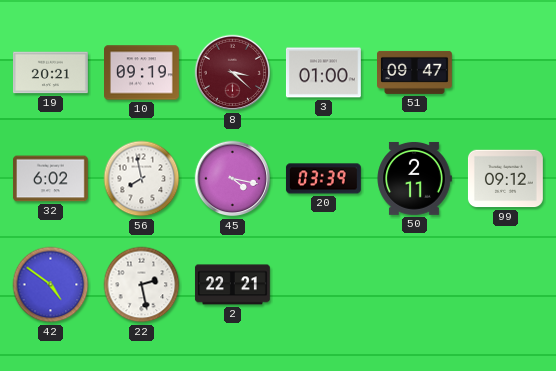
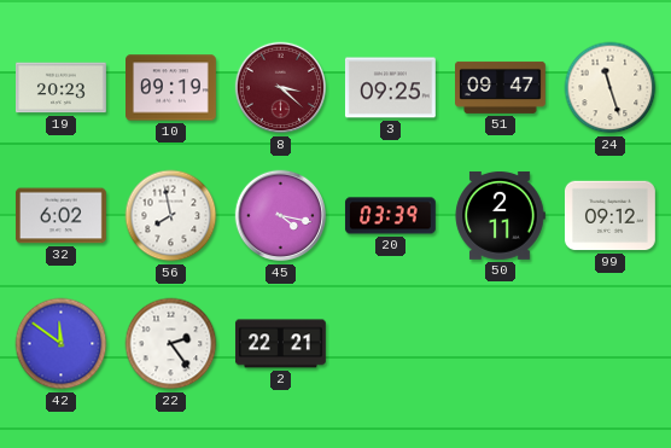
19: 20:21 -> 20:23
3: 01:00 -> 09:25
24: none -> 11:27
42: 4:51 -> 11:51
22: 2:28 -> 2:24
